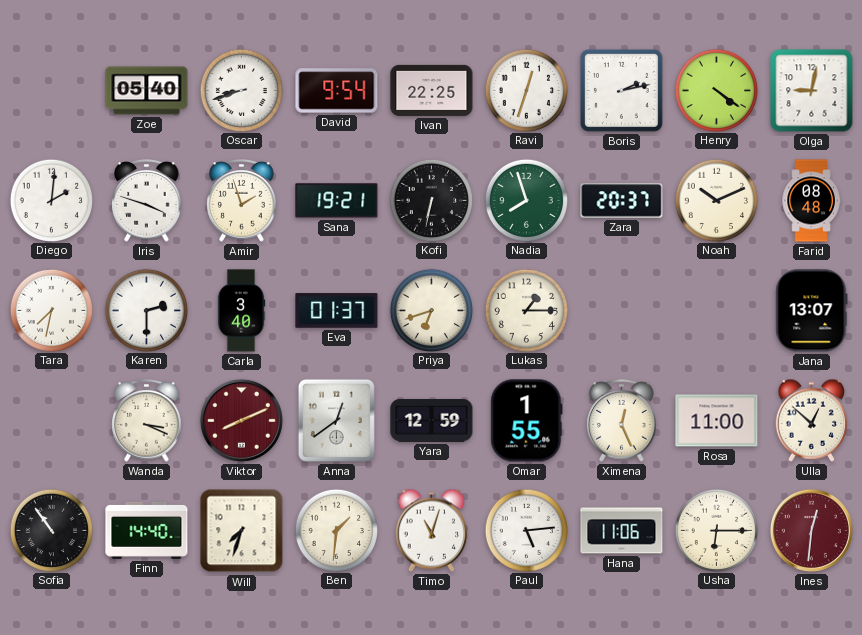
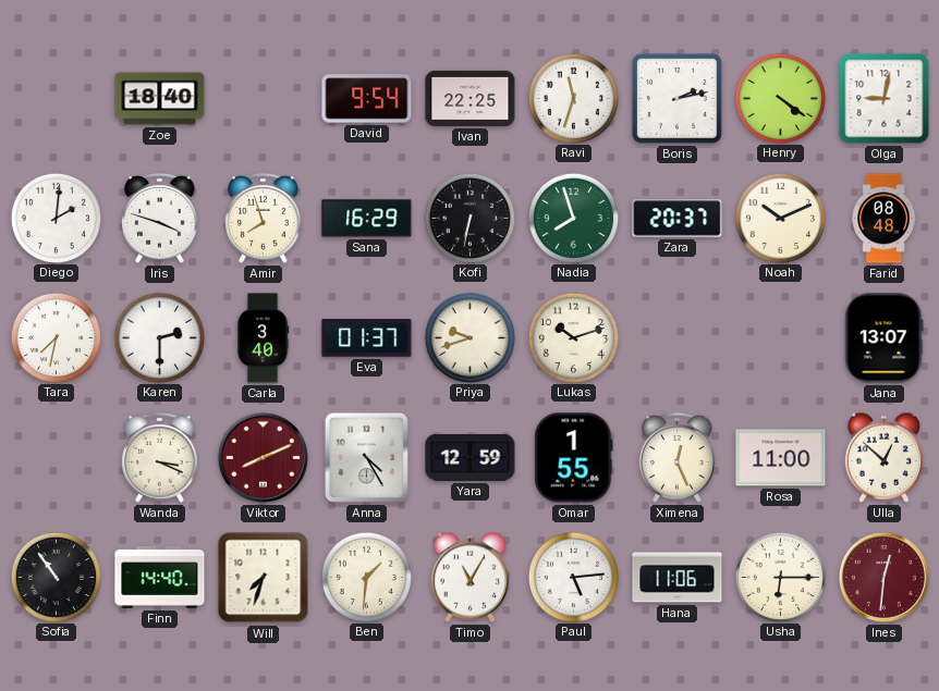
Zoe: 05:40 -> 18:40
Oscar: 8:42 -> none
Ravi: 12:33 -> 11:33
Amir: 1:57 -> 7:57
Sana: 19:21 -> 16:29
Priya: 6:42 -> 9:42
Lukas: 1:15 -> 10:12
Anna: 12:39 -> 4:25
Timo: 11:03 -> 11:05
